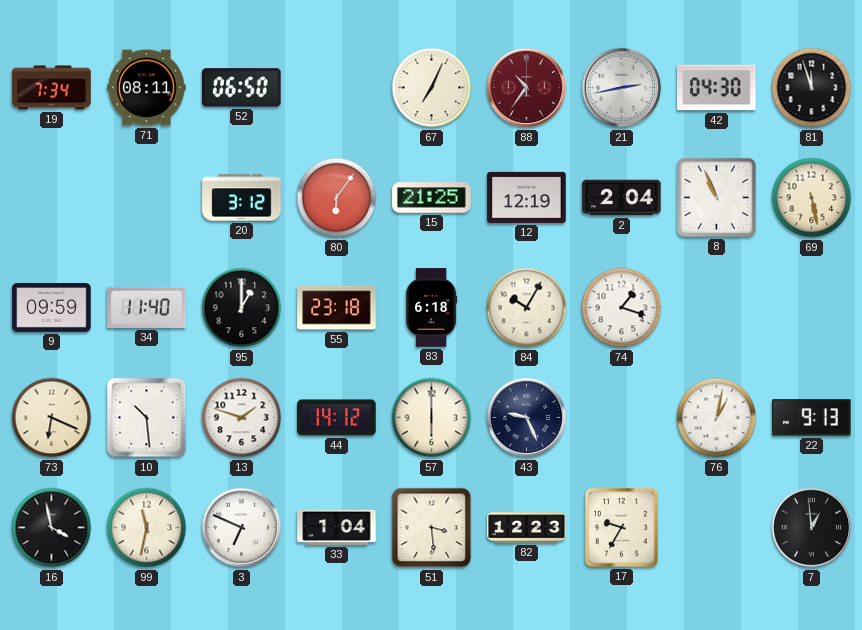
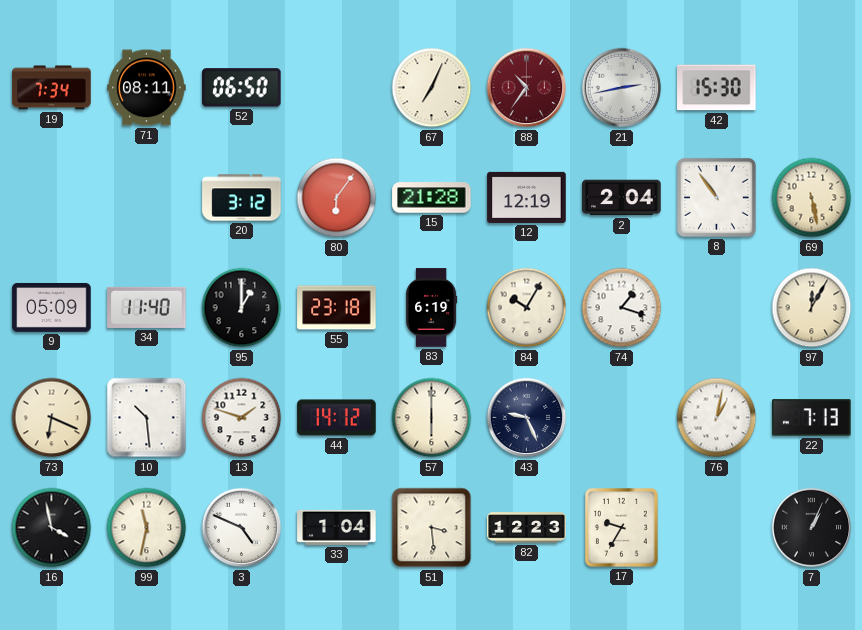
42: 04:30 -> 15:30
81: 11:57 -> none
15: 21:25 -> 21:28
8: 10:56 -> 10:54
9: 09:59 -> 05:09
83: 6:18 -> 6:19
97: none -> 12:05
22: 9:13 -> 7:13
3: 6:49 -> 4:49
7: 12:59 -> 1:04
